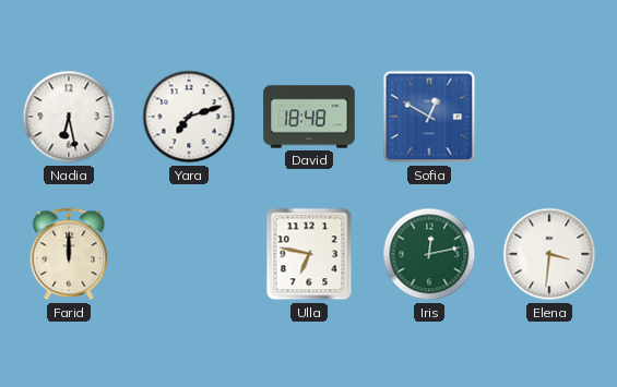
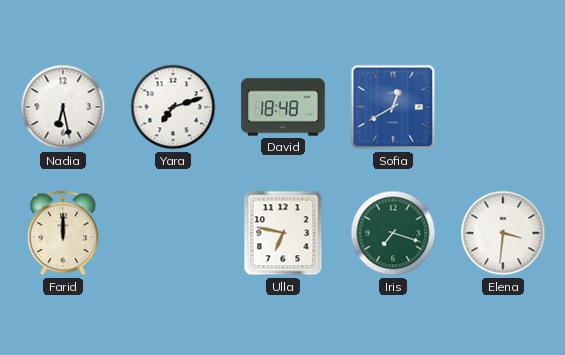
Sofia: 12:50 -> 12:40
Iris: 12:13 -> 7:18
